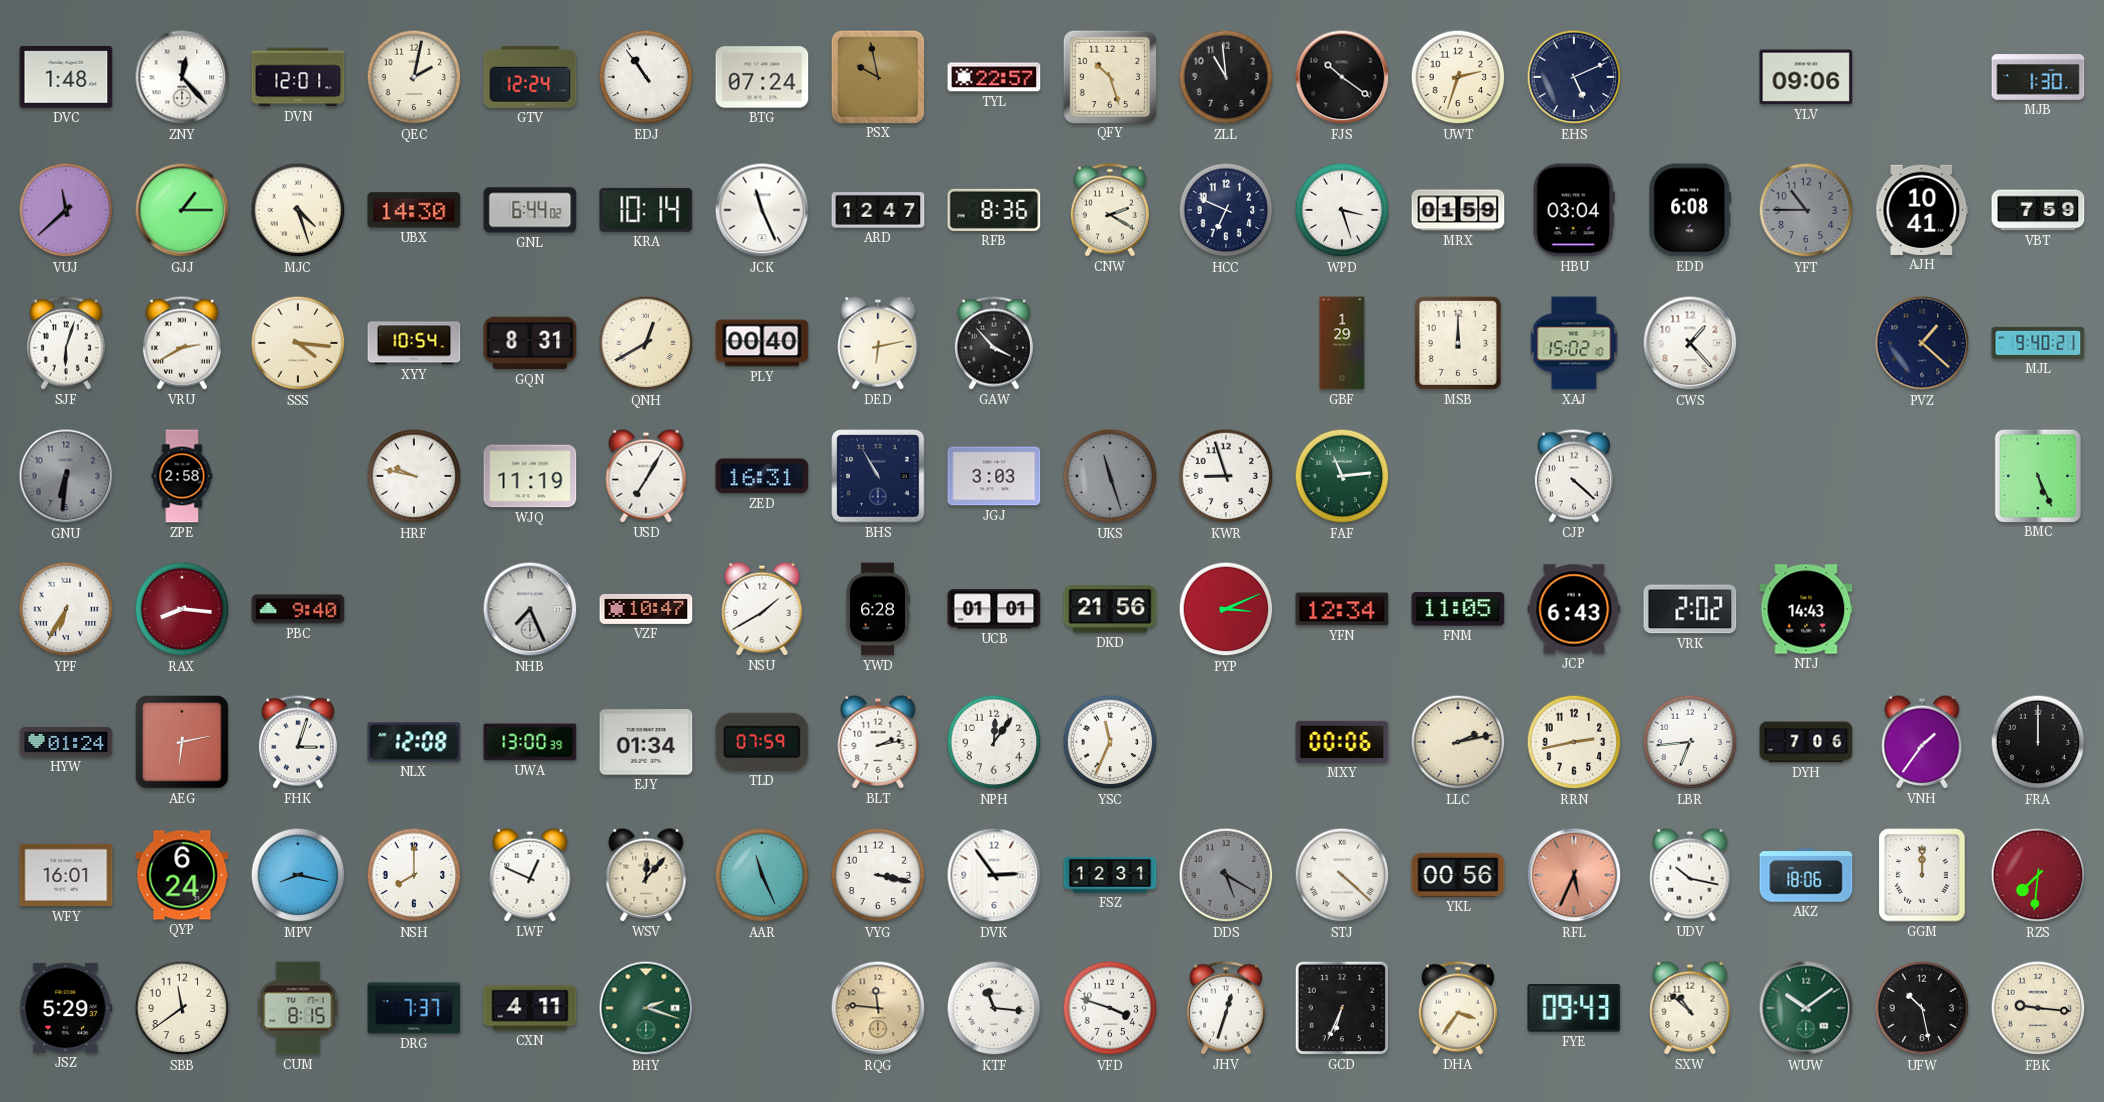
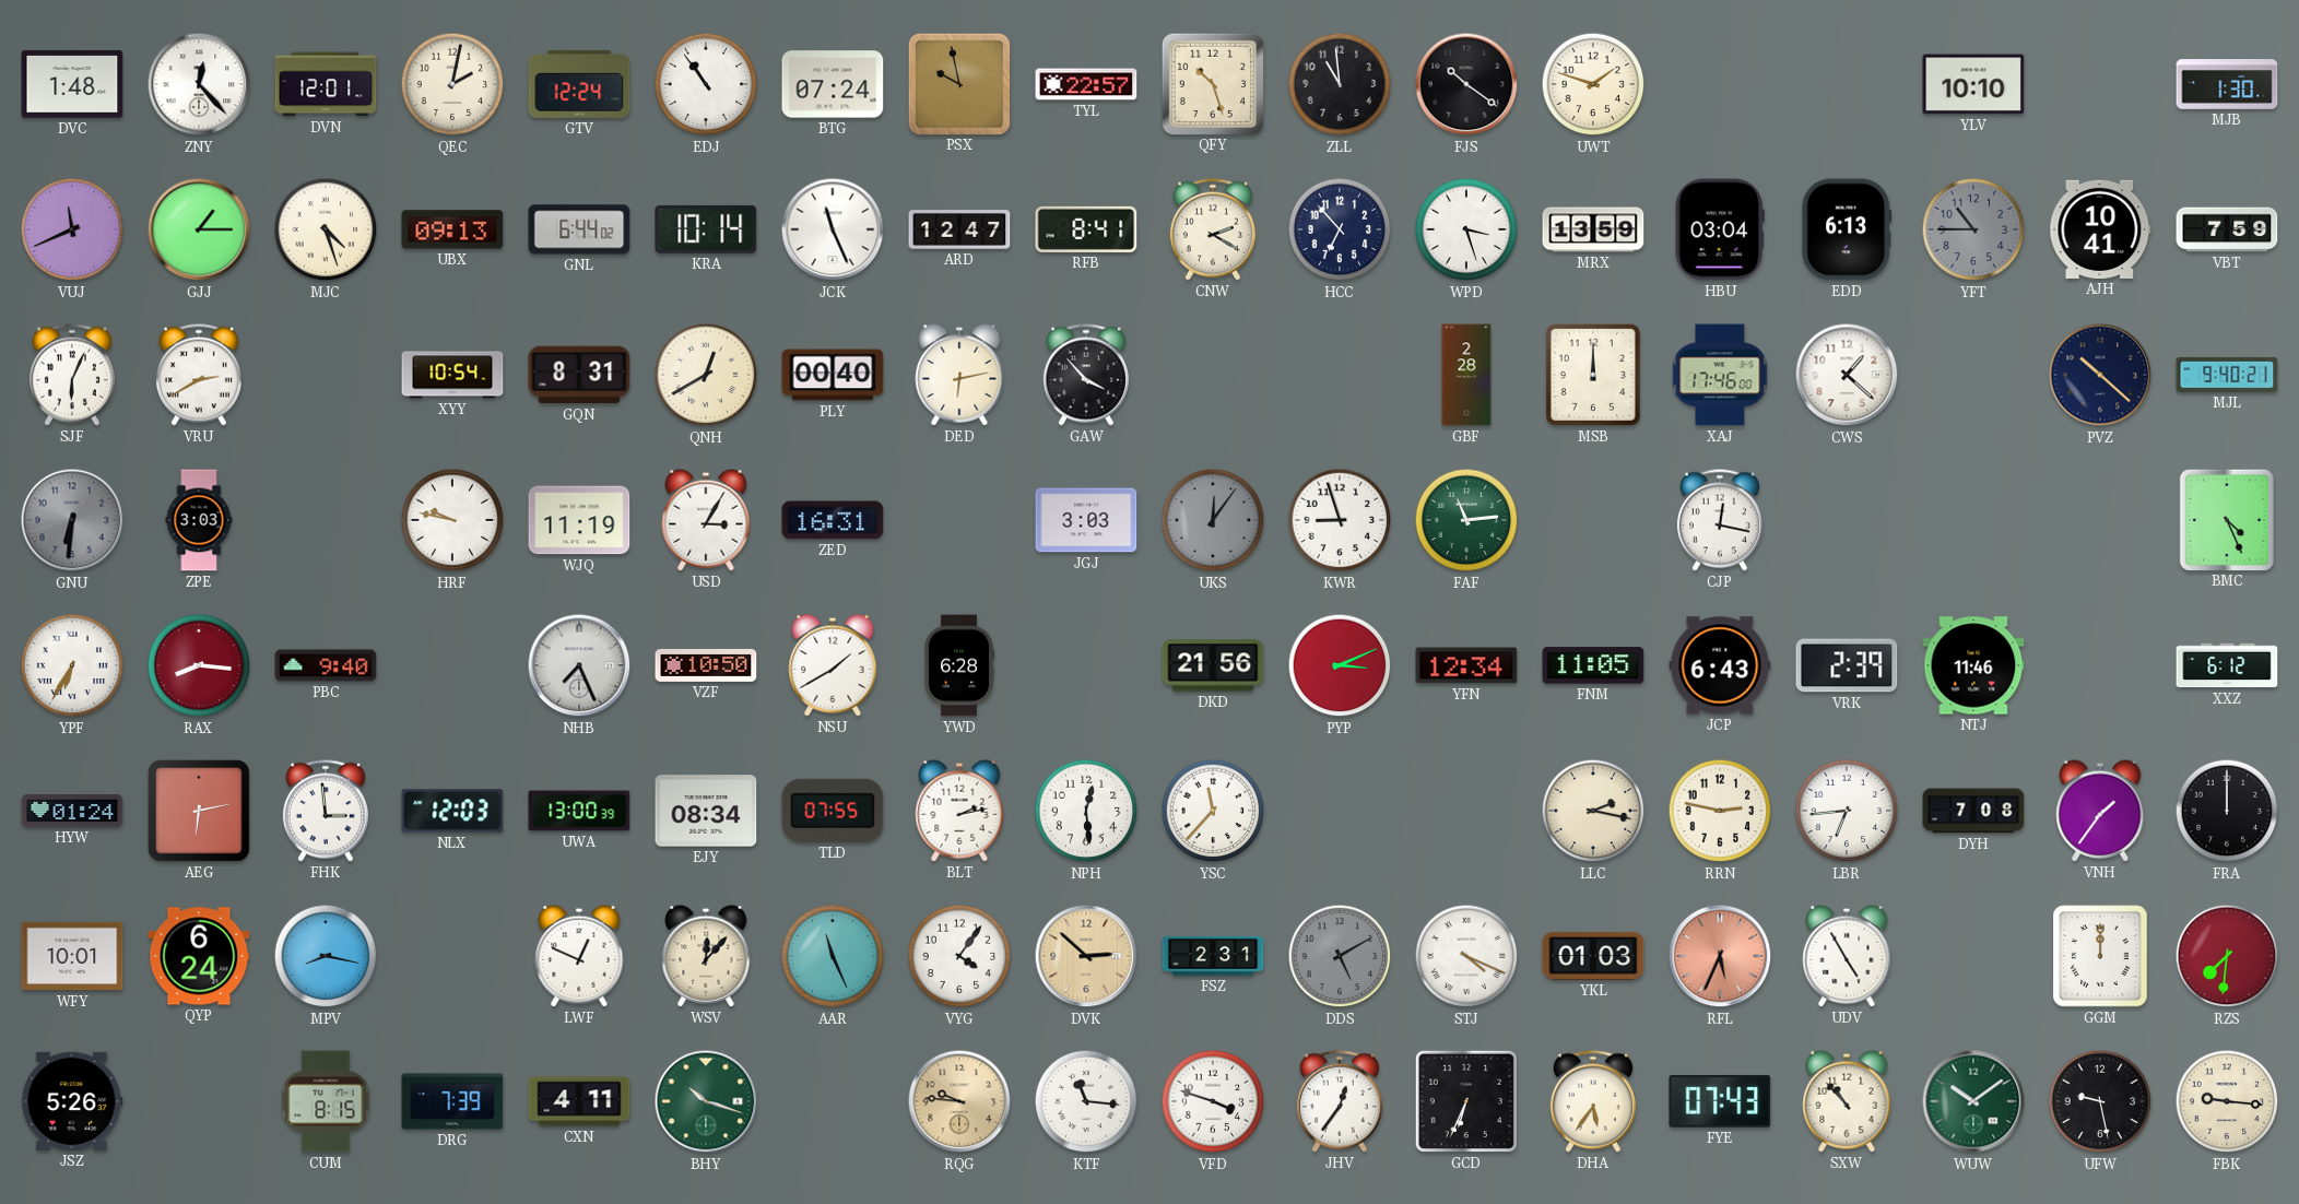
UWT: 2:33 -> 1:48
EHS: 5:11 -> none
YLV: 09:06 -> 10:10
VUJ: 11:38 -> 11:41
UBX: 14:30 -> 09:13
RFB: 8:36 -> 8:41
HCC: 6:49 -> 6:53
MRX: 01:59 -> 13:59
EDD: 6:08 -> 6:13
SJF: 6:03 -> 6:04
SSS: 4:16 -> none
GBF: 1:29 -> 2:28
XAJ: 15:02 -> 17:46
CWS: 1:23 -> 1:22
PVZ: 1:22 -> 10:22
ZPE: 2:58 -> 3:03
USD: 7:05 -> 3:05
BHS: 10:55 -> none
UKS: 11:27 -> 12:06
CJP: 4:22 -> 12:17
BMC: 5:26 -> 4:26
VZF: 10:47 -> 10:50
UCB: 01:01 -> none
VRK: 2:02 -> 2:39
NTJ: 14:43 -> 11:46
XXZ: none -> 6:12
FHK: 3:03 -> 2:59
NLX: 12:08 -> 12:03
EJY: 01:34 -> 08:34
TLD: 07:59 -> 07:55
NPH: 12:06 -> 12:29
YSC: 11:34 -> 11:37
MXY: 00:06 -> none
LLC: 2:13 -> 2:17
RRN: 2:43 -> 2:47
DYH: 7:06 -> 7:08
WFY: 16:01 -> 10:01
NSH: 8:00 -> none
VYG: 3:17 -> 4:06
DVK: 2:54 -> 2:52
DVK dial: white -> champagne
FSZ: 12:31 -> 2:31
DDS: 5:20 -> 5:10
STJ: 4:22 -> 4:19
YKL: 00:56 -> 01:03
UDV: 10:17 -> 4:55
AKZ: 18:06 -> none
JSZ: 5:29 -> 5:26
SBB: 11:39 -> none
DRG: 7:37 -> 7:39
BHY: 2:18 -> 10:18
RQG: 11:46 -> 9:46
JHV: 12:33 -> 12:36
DHA: 3:36 -> 5:36
FYE: 09:43 -> 07:43
SXW: 10:52 -> 10:53
UFW: 10:28 -> 9:28
